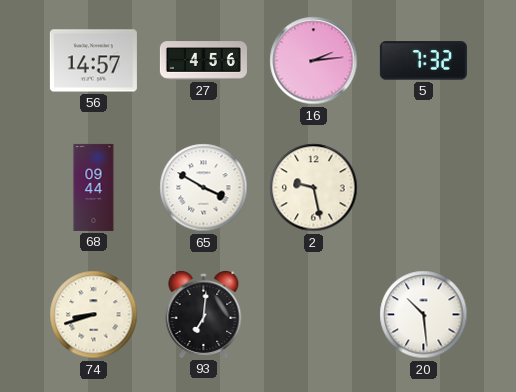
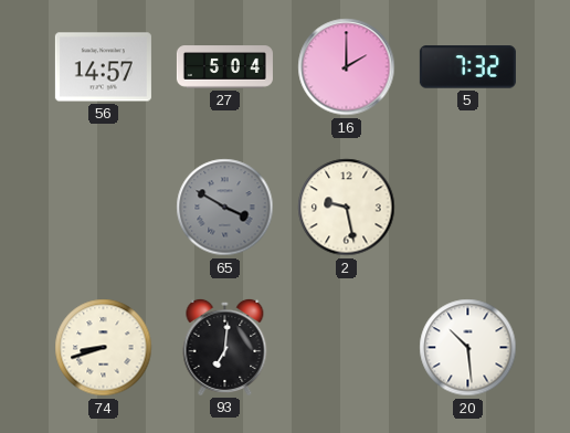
27: 4:56 -> 5:04
16: 2:14 -> 2:00
68: 09:44 -> none
65 dial: white -> grey
